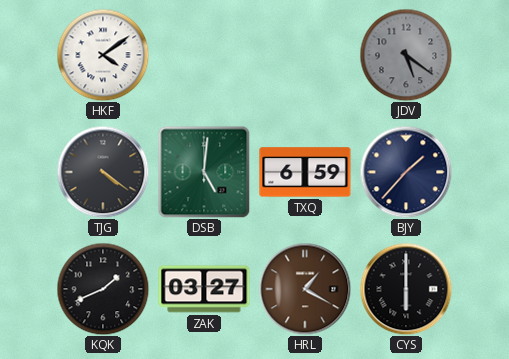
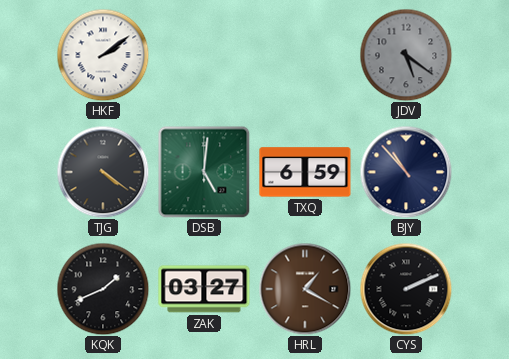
HKF: 4:09 -> 2:09
BJY: 1:37 -> 10:53
CYS: 6:00 -> 2:11
